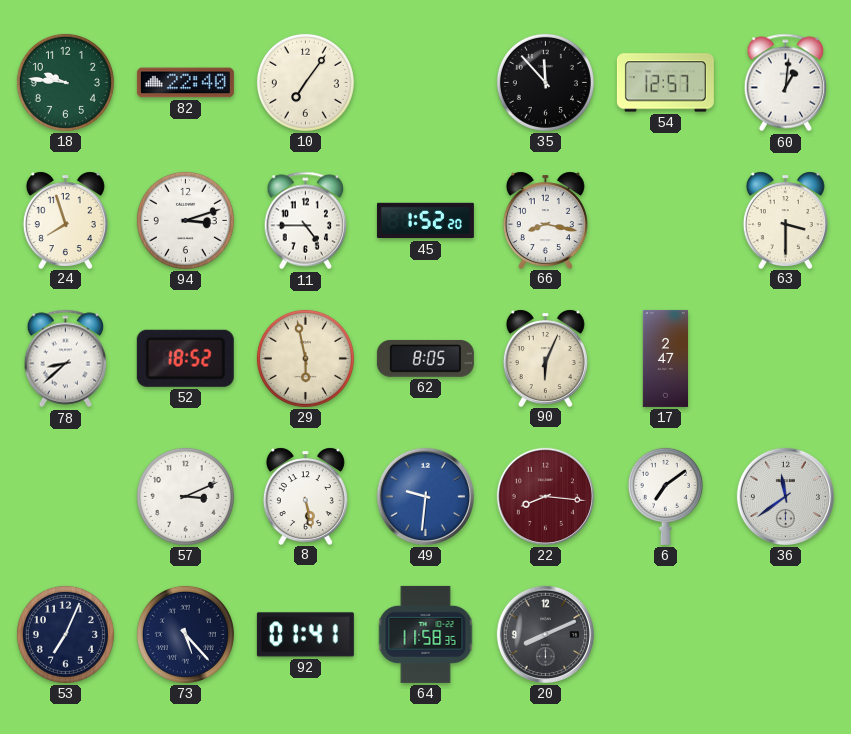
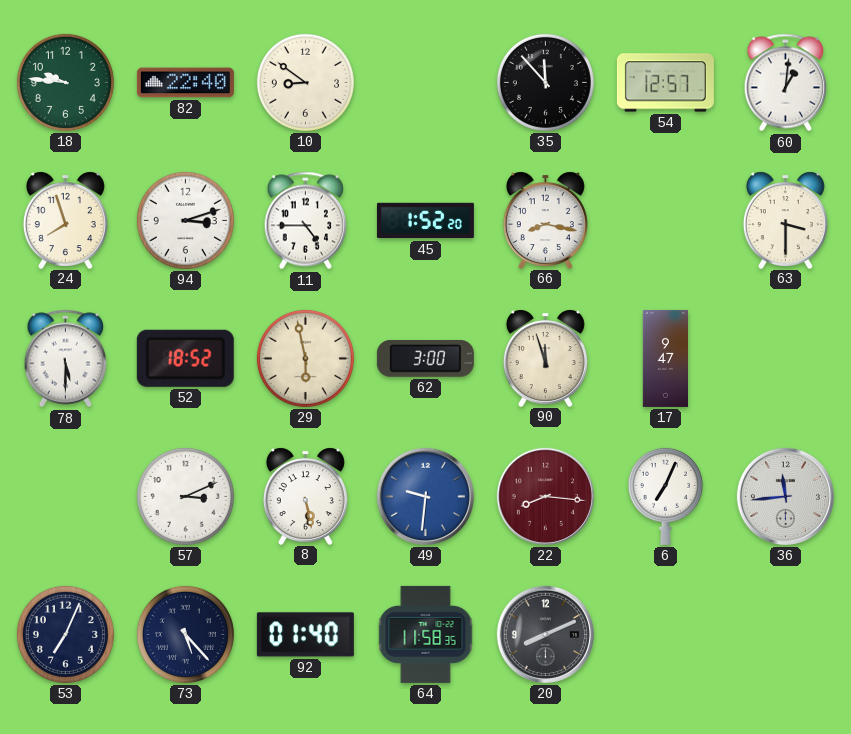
10: 7:06 -> 8:51
78: 8:38 -> 5:30
62: 8:05 -> 3:00
90: 6:04 -> 11:57
17: 2:47 -> 9:47
6: 7:09 -> 7:04
36: 11:39 -> 11:44
92: 01:41 -> 01:40
